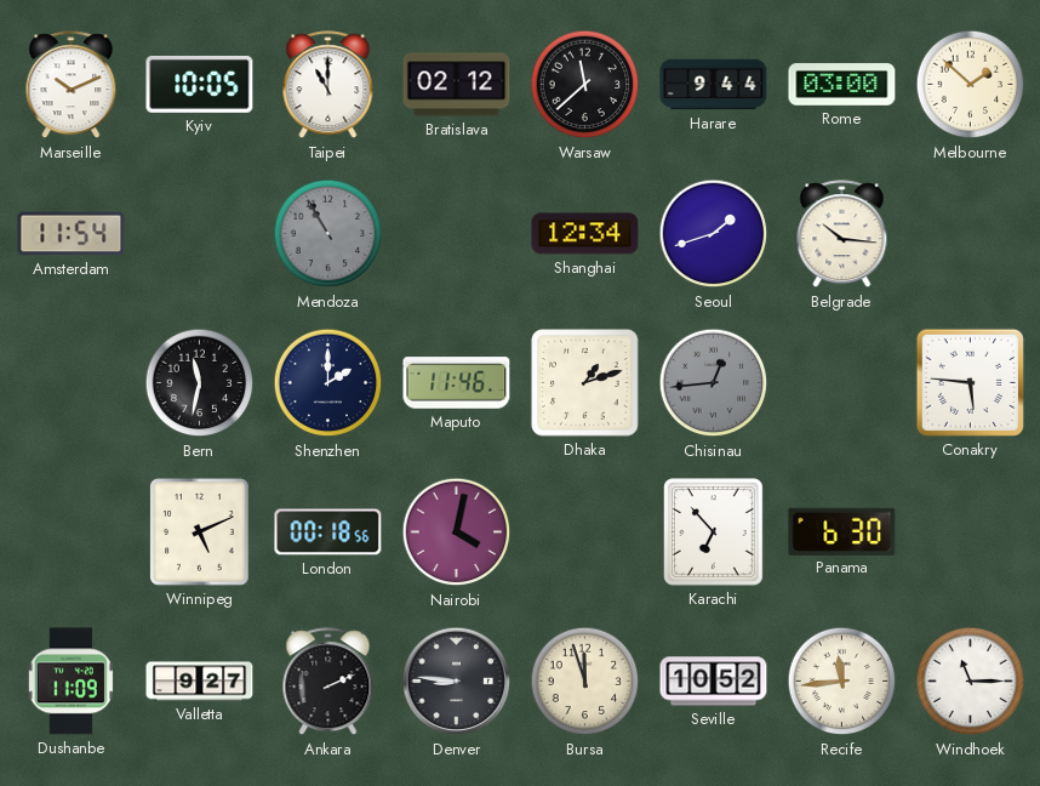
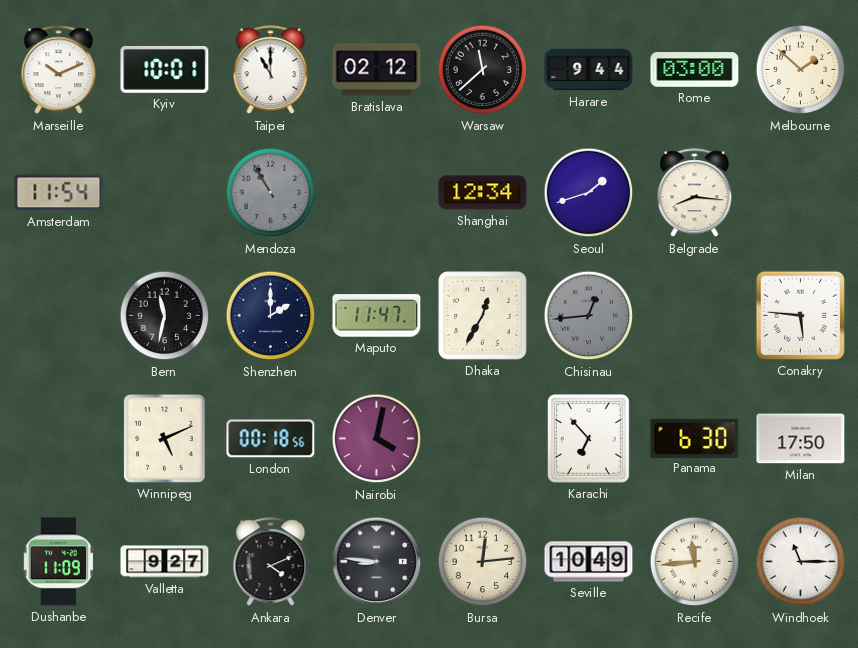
Kyiv: 10:05 -> 10:01
Belgrade: 10:16 -> 8:16
Maputo: 11:46 -> 11:47
Dhaka: 1:12 -> 12:35
Milan: none -> 17:50
Ankara: 2:11 -> 4:11
Bursa: 11:57 -> 12:14
Seville: 10:52 -> 10:49
